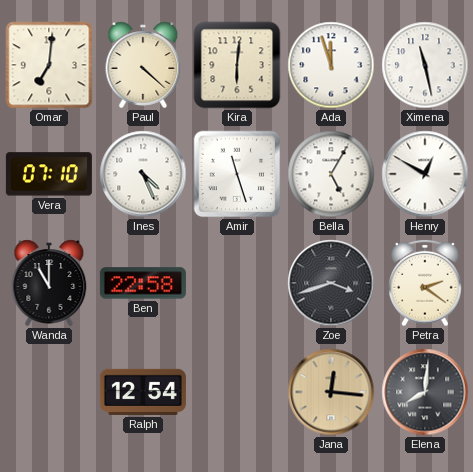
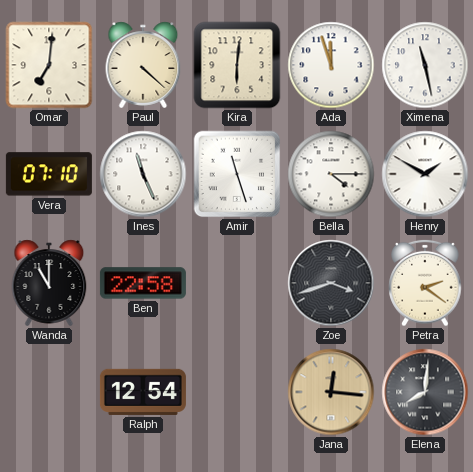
Ines: 4:26 -> 11:26
Bella: 5:05 -> 4:15
Henry: 12:50 -> 1:50
